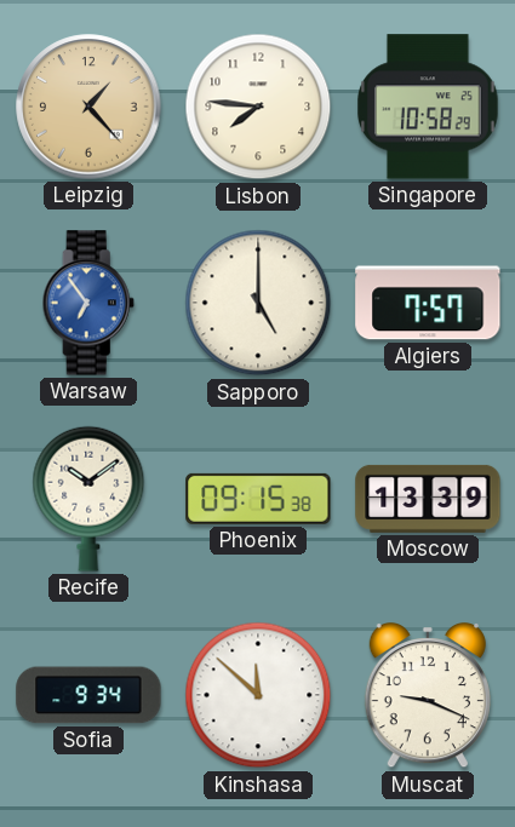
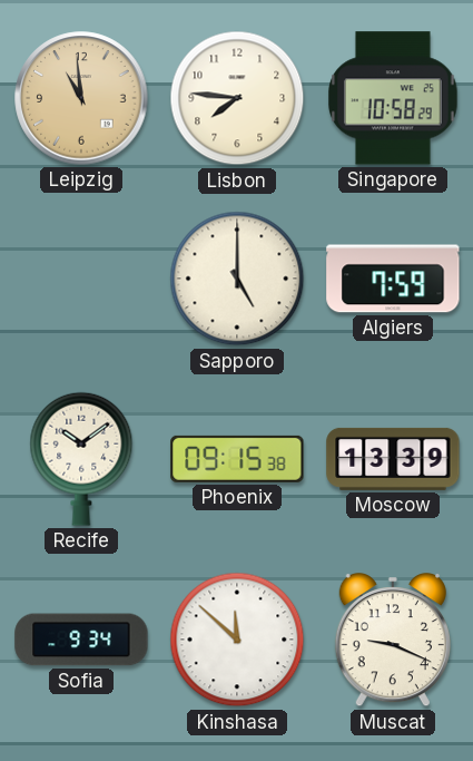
Leipzig: 1:23 -> 10:59
Warsaw: 6:54 -> none
Algiers: 7:57 -> 7:59
